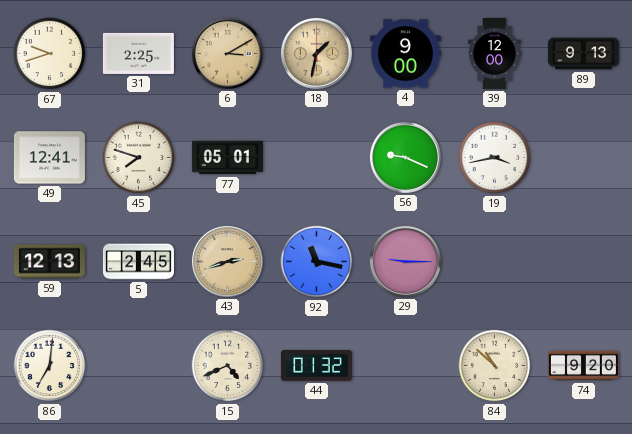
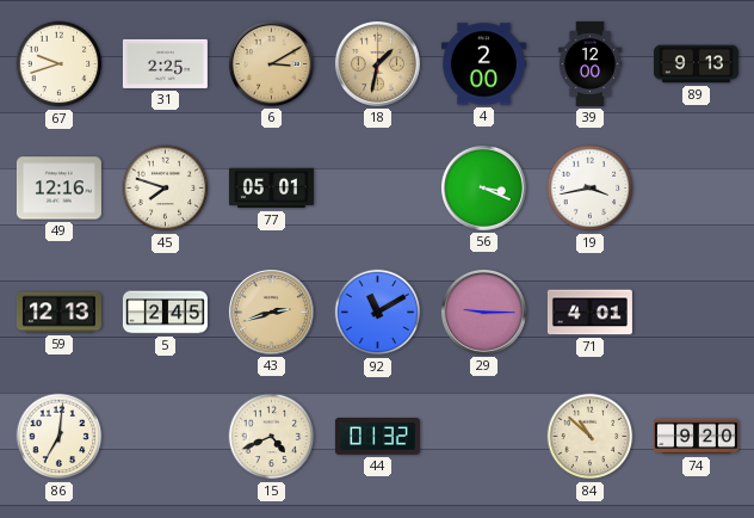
4: 9:00 -> 2:00
49: 12:41 -> 12:16
56: 9:19 -> 3:19
92: 11:17 -> 11:10
71: none -> 4:01
